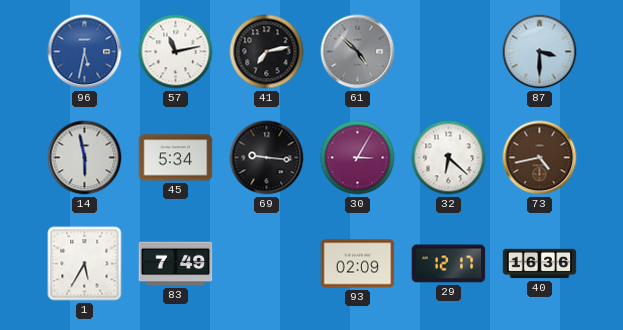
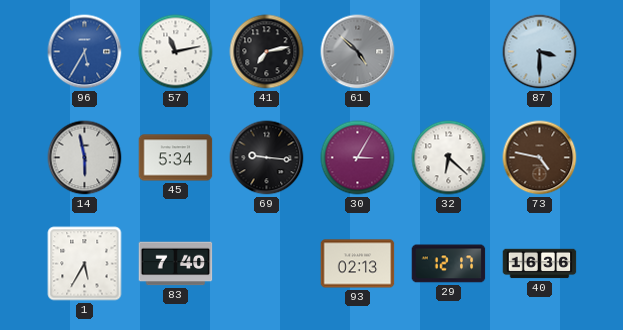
96: 5:32 -> 5:35
73: 4:43 -> 4:47
83: 7:49 -> 7:40
93: 02:09 -> 02:13
